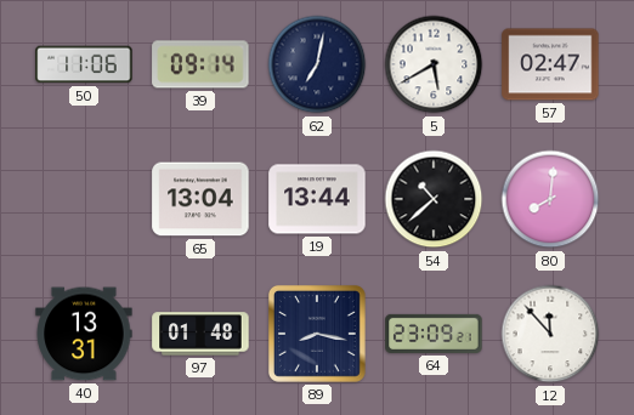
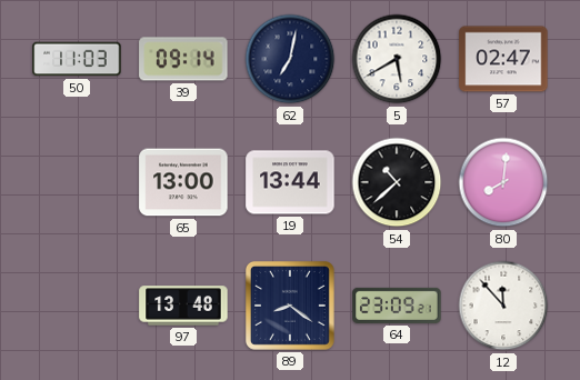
50: 11:06 -> 11:03
65: 13:04 -> 13:00
40: 13:31 -> none
97: 01:48 -> 13:48
89: 8:17 -> 8:21
